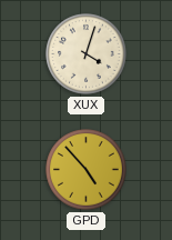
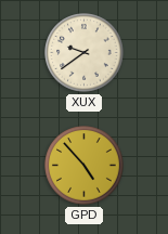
XUX: 4:03 -> 9:39
